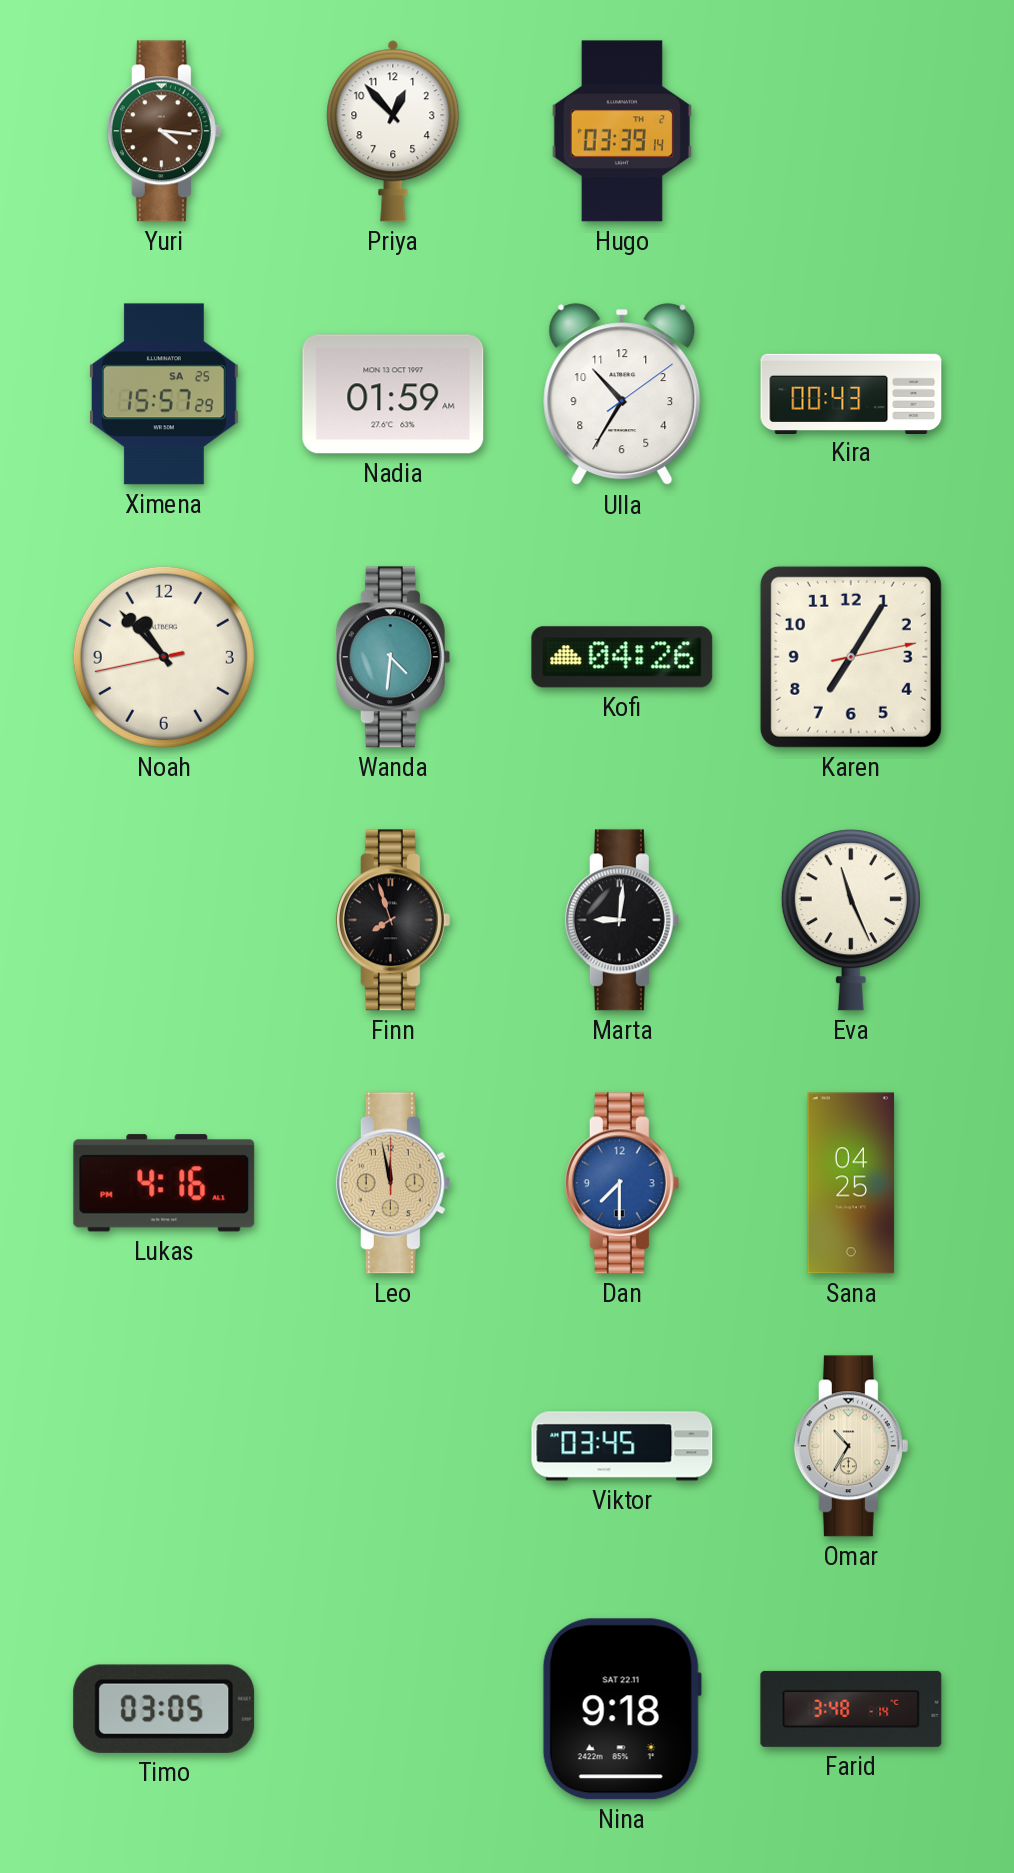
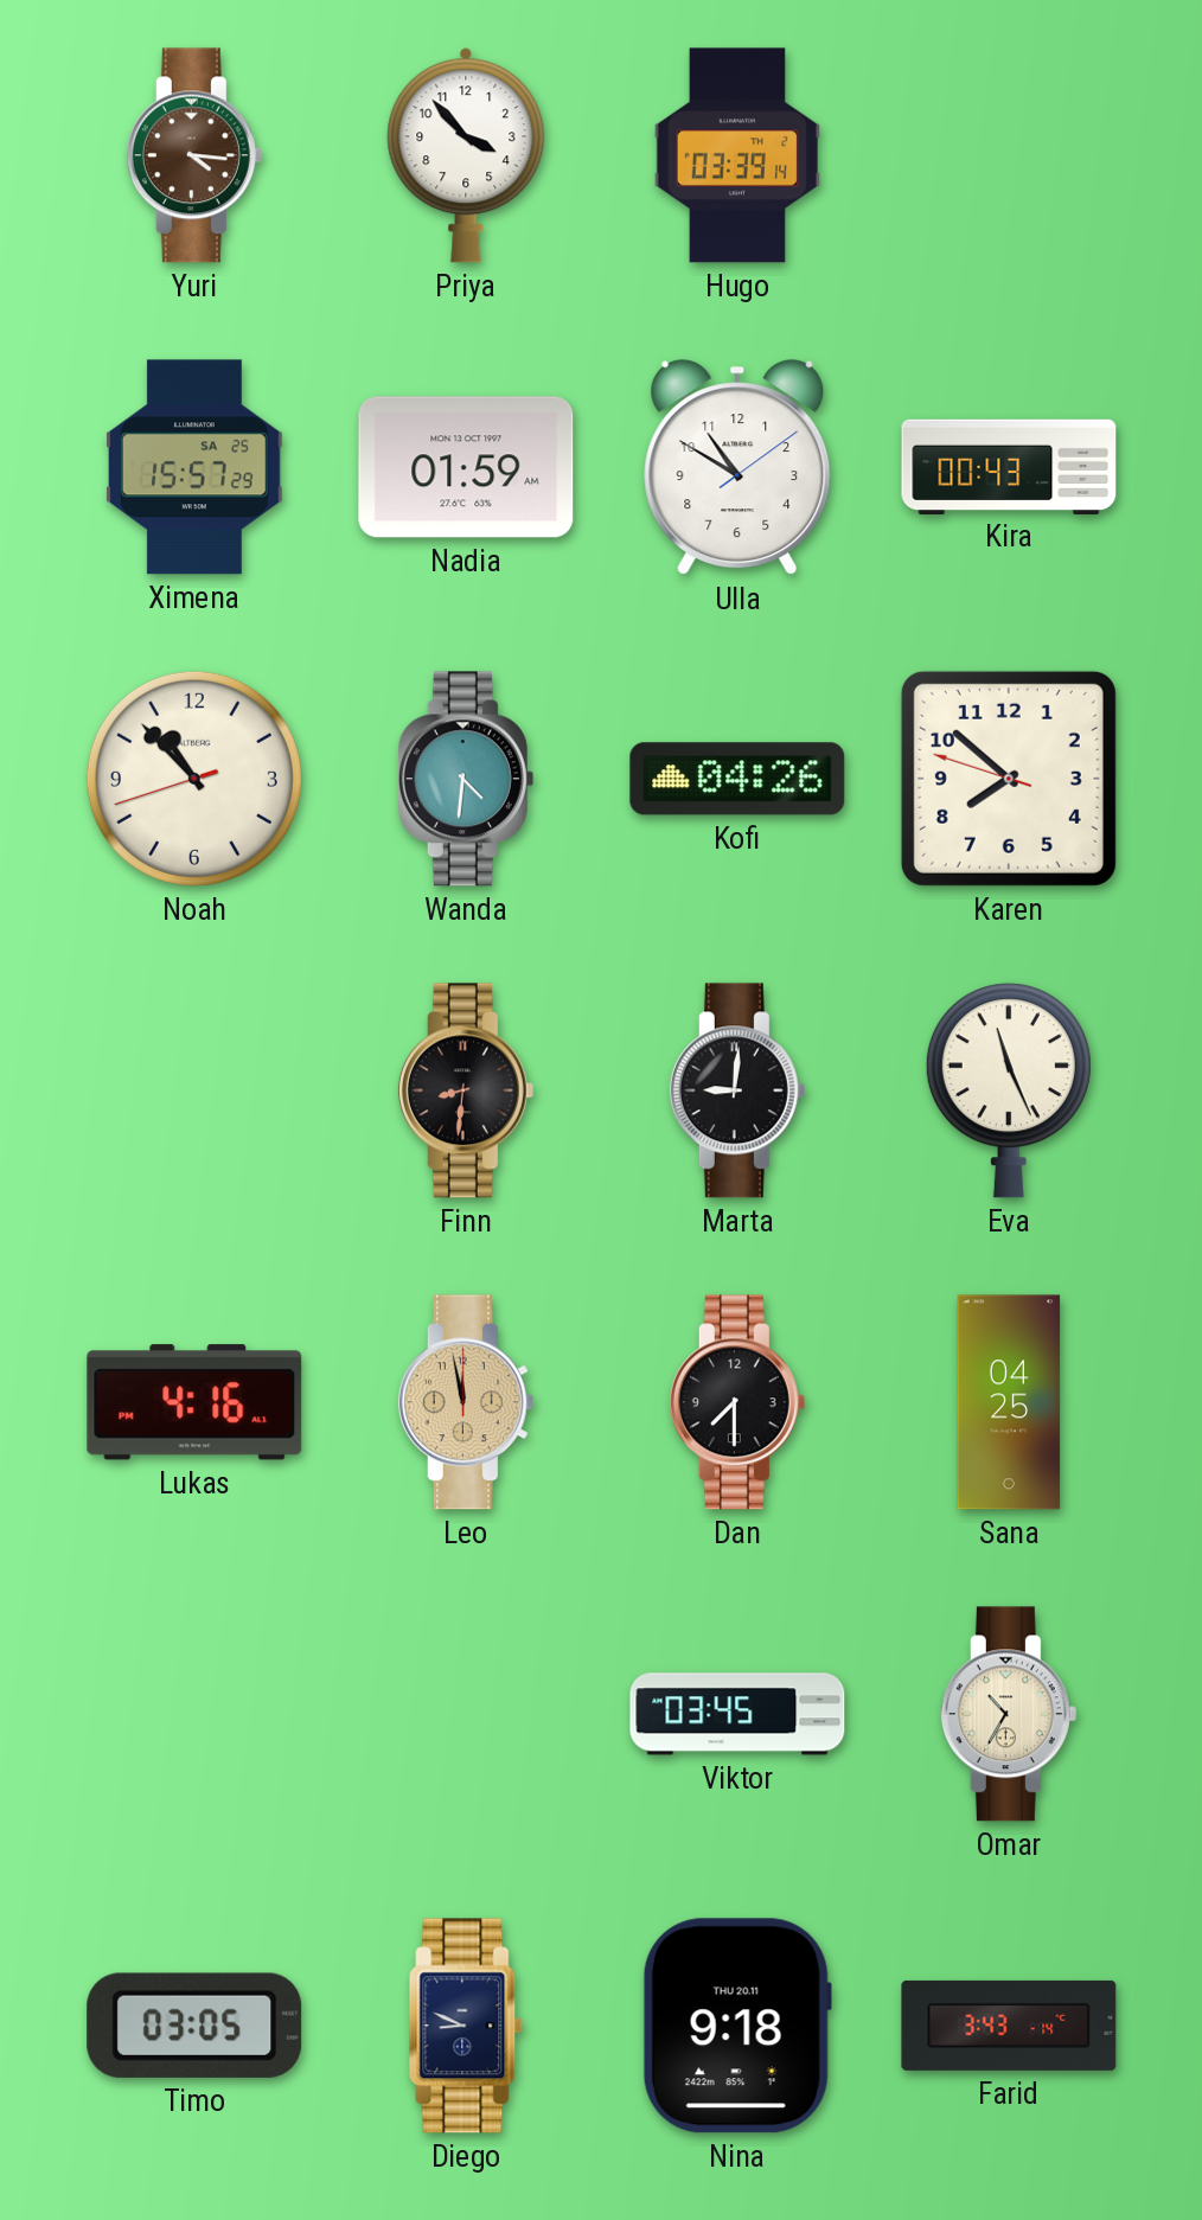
Priya: 12:53 -> 3:53
Ulla: 10:35 -> 10:50
Noah: 10:52:43 -> 10:52:42
Karen: 7:05 -> 7:51
Finn: 7:57 -> 8:31
Dan dial: blue -> black
Diego: none -> 8:49
Nina date: SAT 22.11 -> THU 20.11
Farid: 3:48 -> 3:43
